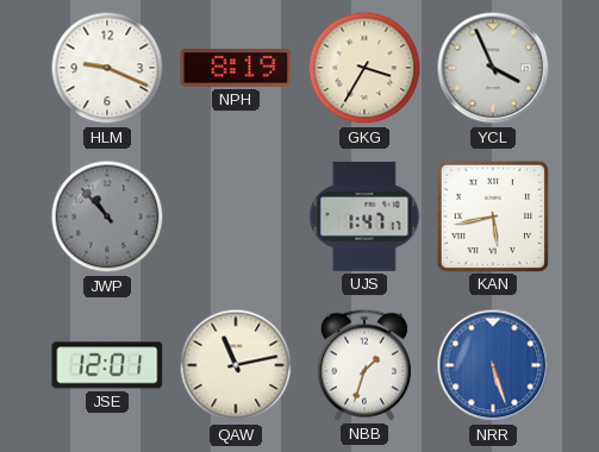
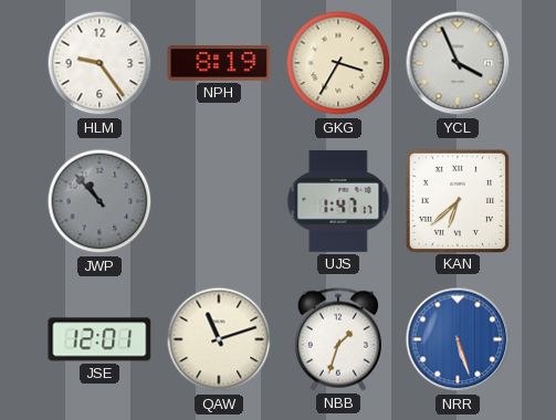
HLM: 9:19 -> 9:24
KAN: 5:43 -> 6:38
QAW: 11:13 -> 11:12
